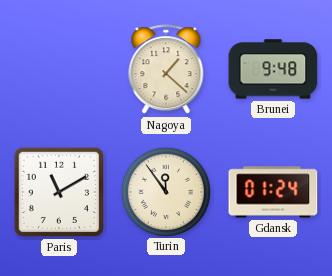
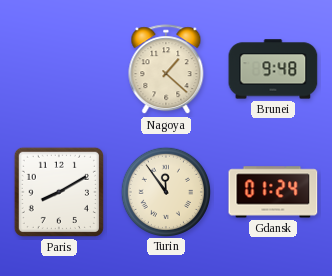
Paris: 11:10 -> 8:10
